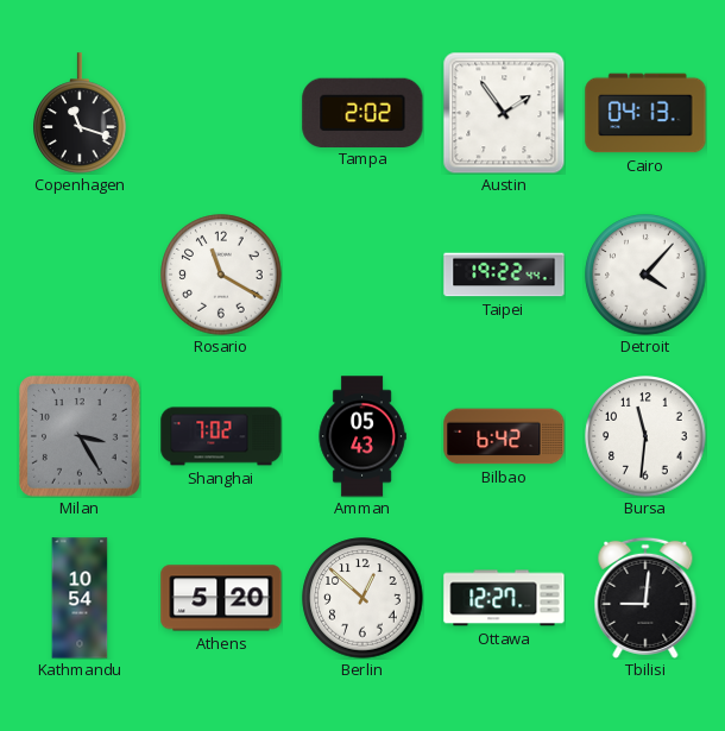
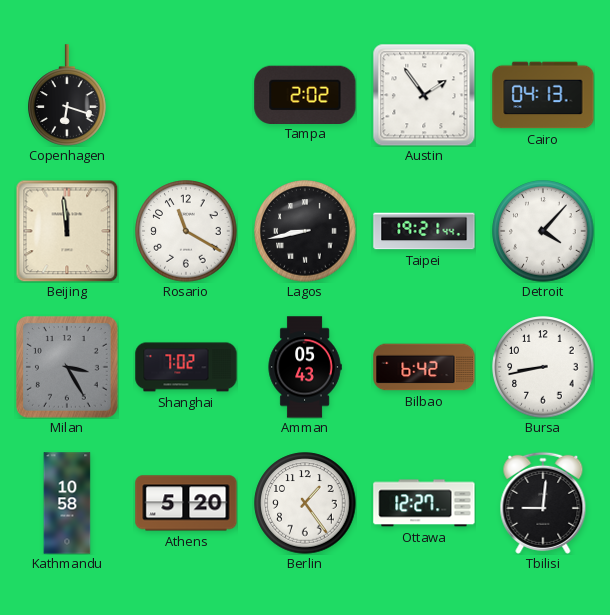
Copenhagen: 11:18 -> 6:18
Beijing: none -> 11:59
Lagos: none -> 8:43
Taipei: 19:22 -> 19:21
Bursa: 11:31 -> 8:43
Kathmandu: 10:54 -> 10:58
Berlin: 12:52 -> 1:24
